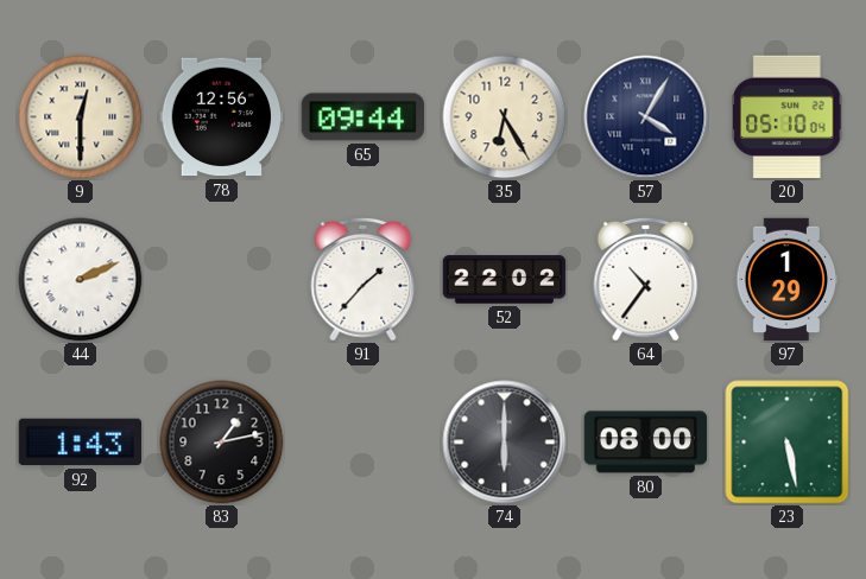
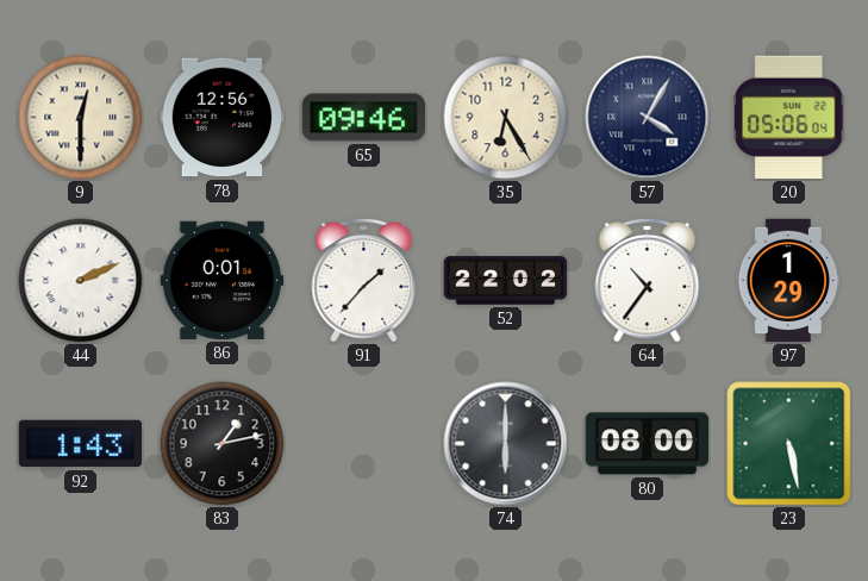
65: 09:44 -> 09:46
20: 05:10 -> 05:06
86: none -> 0:01
